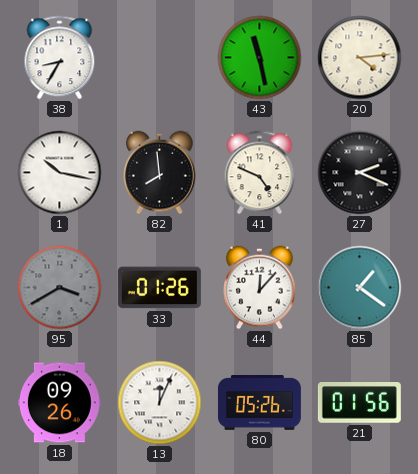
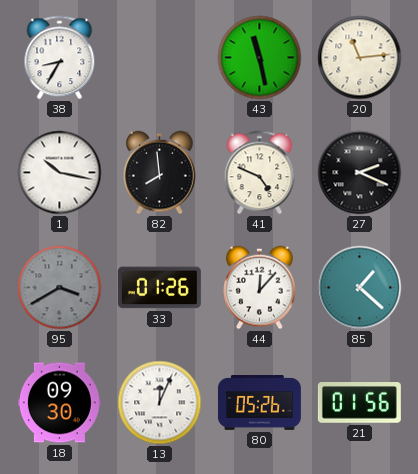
20: 4:14 -> 11:14
85: 1:21 -> 1:22
18: 09:26 -> 09:30
